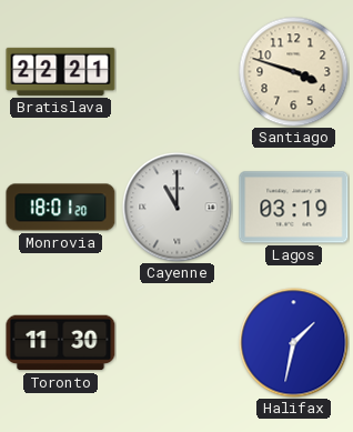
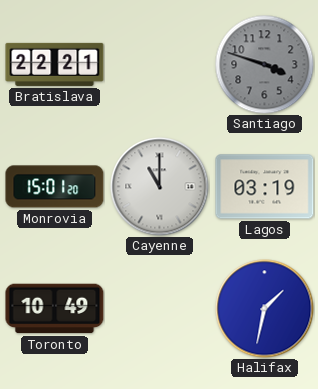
Santiago dial: cream -> grey
Monrovia: 18:01 -> 15:01
Toronto: 11:30 -> 10:49
